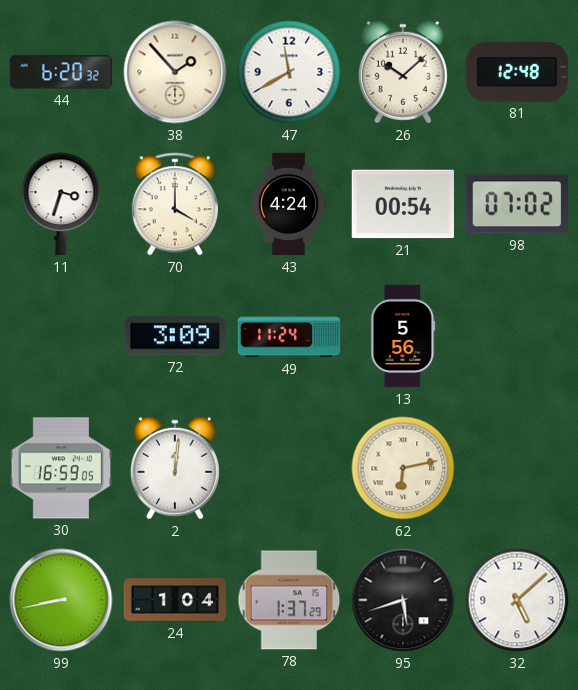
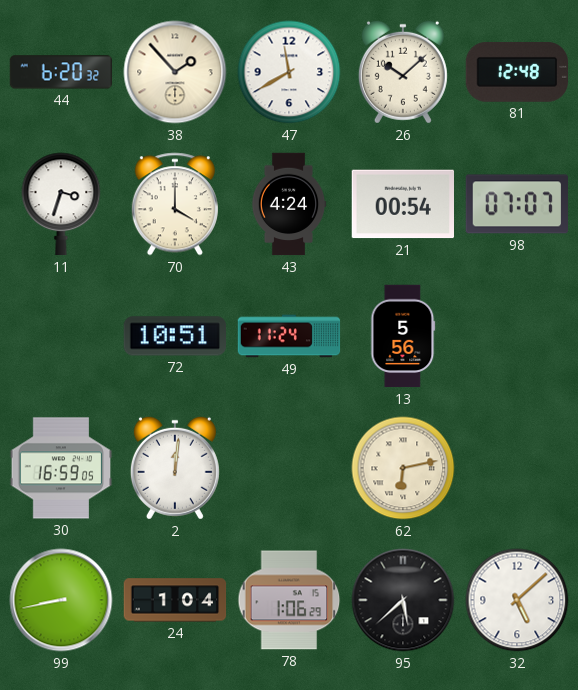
98: 07:02 -> 07:07
72: 3:09 -> 10:51
78: 1:37 -> 1:06
95: 5:42 -> 5:38
